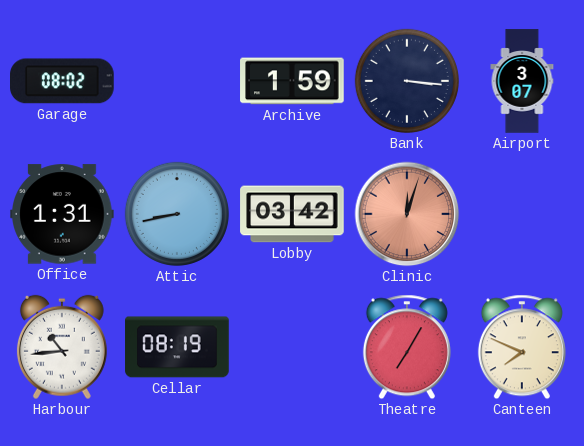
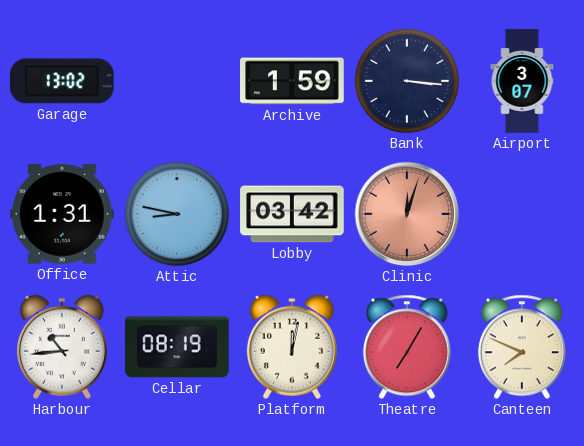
Garage: 08:02 -> 13:02
Attic: 8:43 -> 8:47
Platform: none -> 12:02
